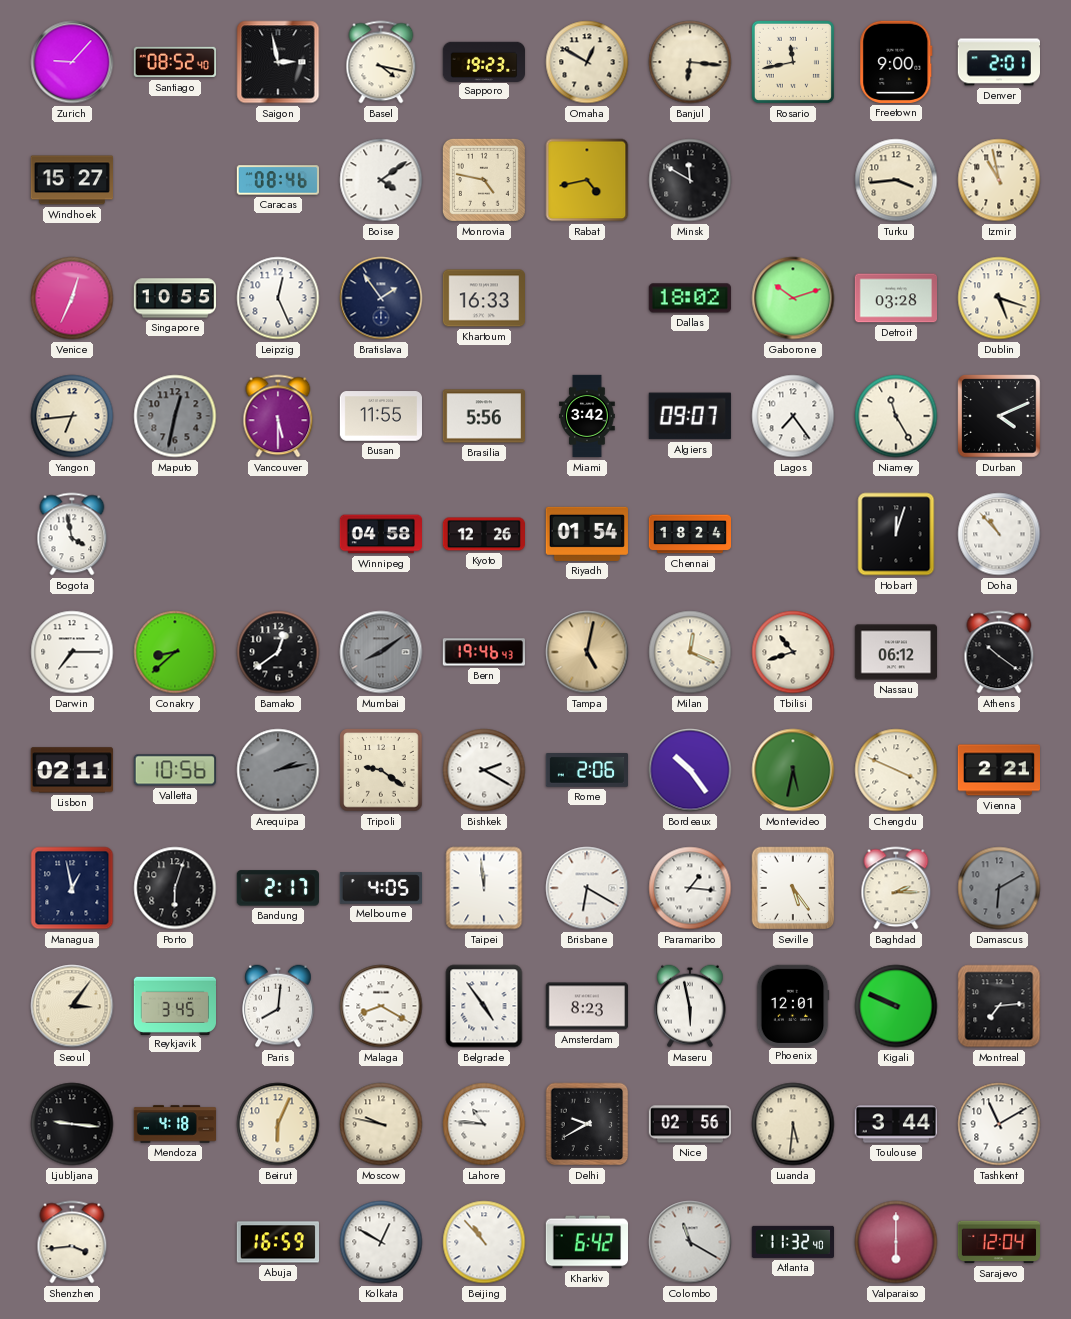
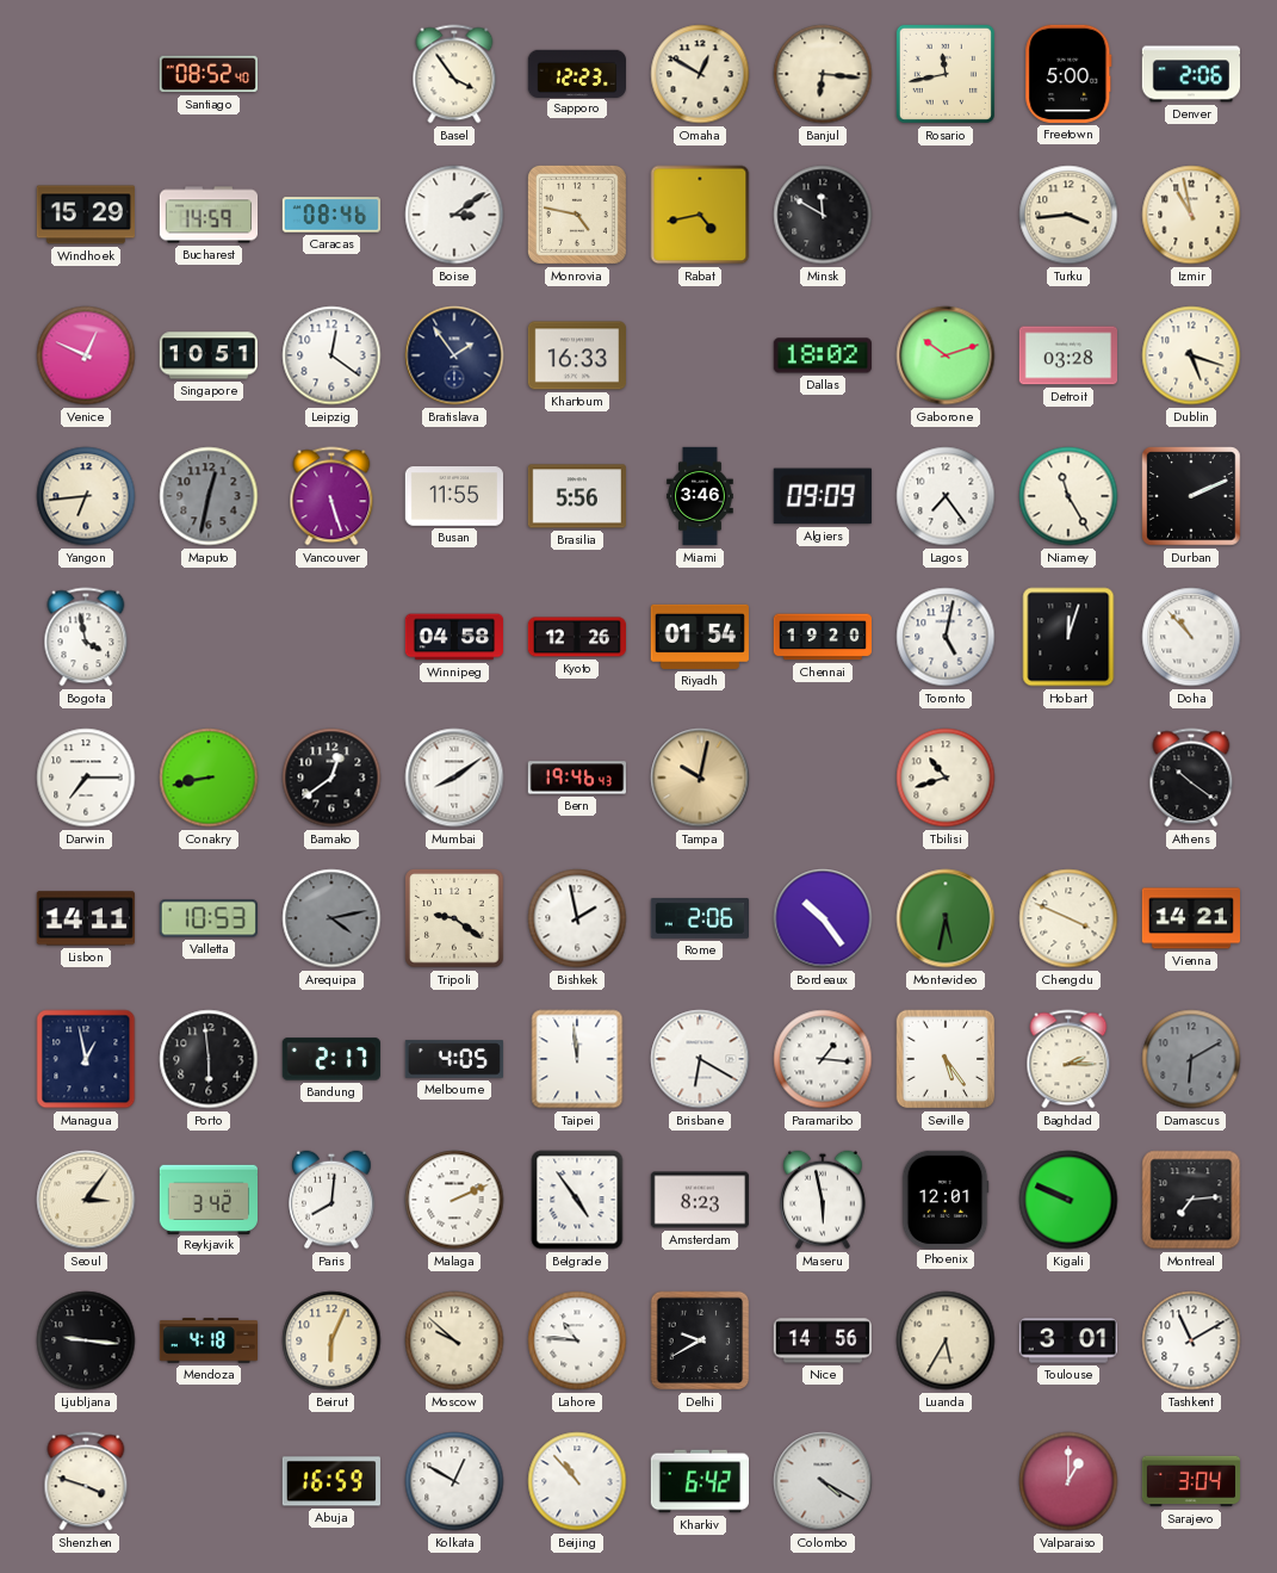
Zurich: 9:07 -> none
Saigon: 2:58 -> none
Basel: 4:17 -> 3:54
Sapporo: 19:23 -> 12:23
Freetown: 9:00 -> 5:00
Denver: 2:01 -> 2:06
Windhoek: 15:27 -> 15:29
Bucharest: none -> 14:59
Boise: 4:09 -> 3:09
Venice: 12:34 -> 12:49
Singapore: 10:55 -> 10:51
Leipzig: 12:26 -> 12:21
Vancouver: 5:30 -> 5:27
Miami: 3:42 -> 3:46
Algiers: 09:07 -> 09:09
Durban: 4:11 -> 2:11
Chennai: 18:24 -> 19:20
Toronto: none -> 5:02
Conakry: 8:38 -> 8:43
Mumbai dial: grey -> white
Tampa: 5:02 -> 10:02
Milan: 12:19 -> none
Nassau: 06:12 -> none
Lisbon: 02:11 -> 14:11
Valletta: 10:56 -> 10:53
Arequipa: 2:13 -> 4:13
Bishkek: 2:20 -> 1:58
Vienna: 2:21 -> 14:21
Porto: 6:03 -> 5:59
Reykjavik: 3:45 -> 3:42
Malaga: 8:20 -> 2:11
Moscow: 9:47 -> 9:52
Nice: 02:56 -> 14:56
Luanda: 5:31 -> 5:35
Toulouse: 3:44 -> 3:01
Shenzhen: 3:44 -> 3:48
Colombo: 11:20 -> 4:20
Atlanta: 11:32 -> none
Valparaiso: 6:00 -> 1:00
Sarajevo: 12:04 -> 3:04
